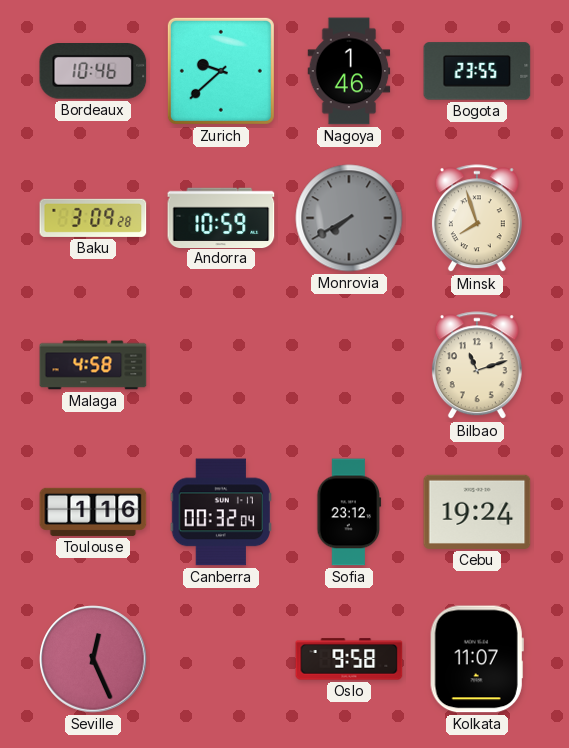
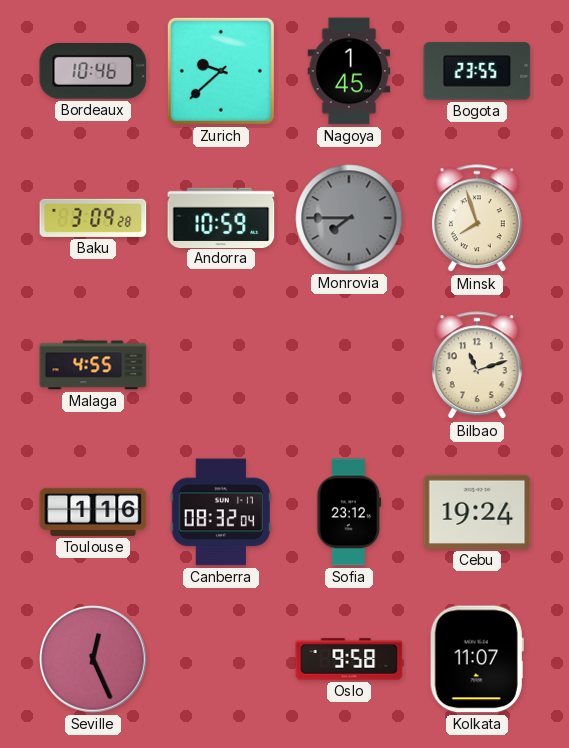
Nagoya: 1:46 -> 1:45
Monrovia: 7:40 -> 7:45
Malaga: 4:58 -> 4:55
Canberra: 00:32 -> 08:32
